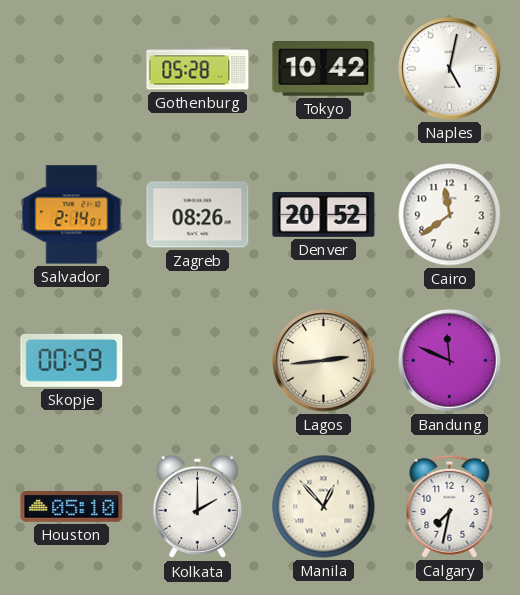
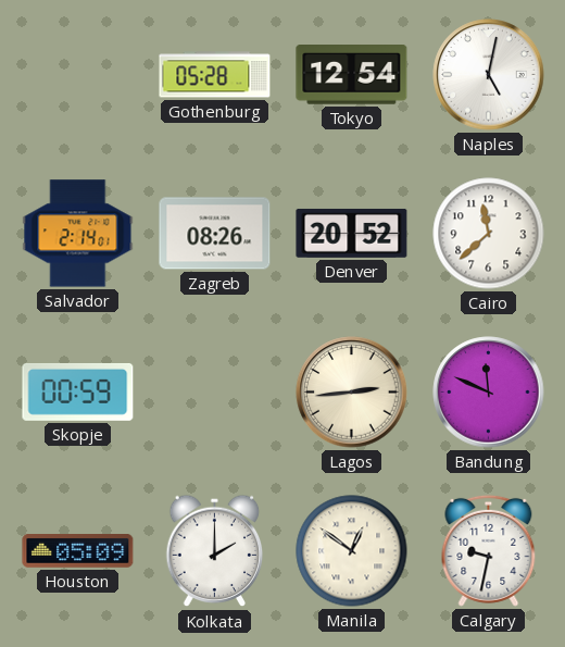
Tokyo: 10:42 -> 12:54
Cairo: 11:39 -> 11:38
Houston: 05:10 -> 05:09
Manila: 12:53 -> 12:51
Calgary: 7:32 -> 9:32
